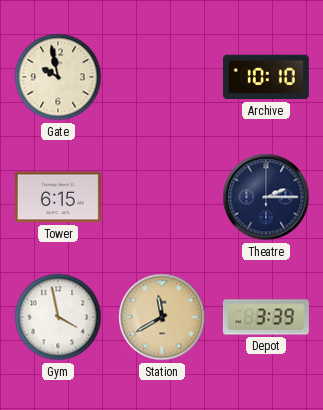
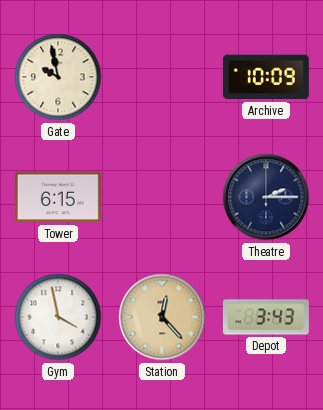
Archive: 10:10 -> 10:09
Station: 11:40 -> 12:23
Depot: 3:39 -> 3:43
